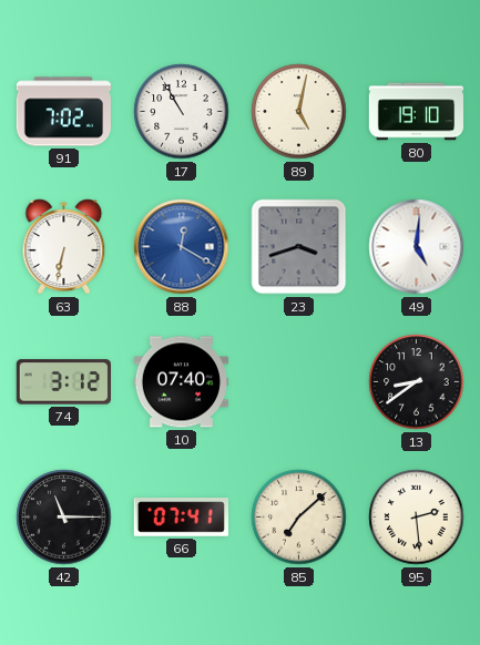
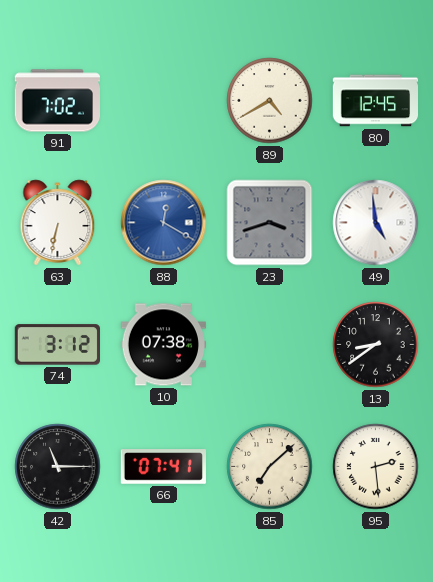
17: 10:55 -> none
89: 5:02 -> 4:40
80: 19:10 -> 12:45
49: 5:01 -> 4:59
10: 07:40 -> 07:38
